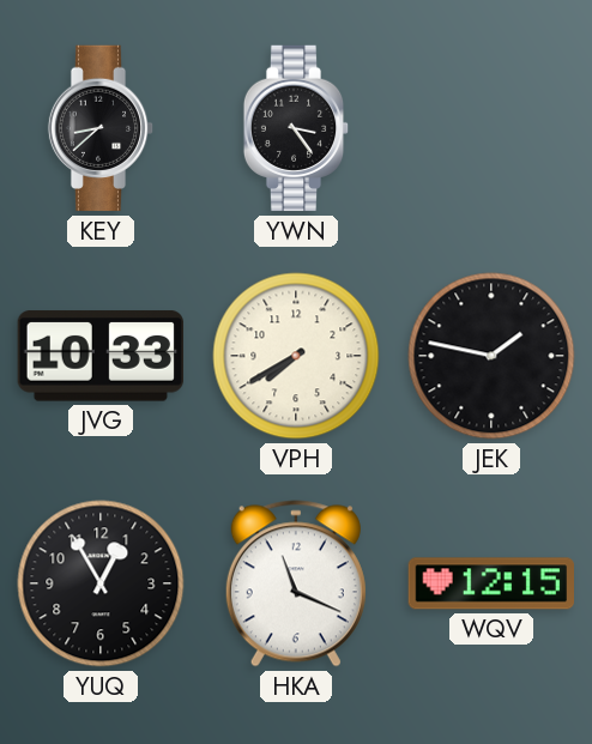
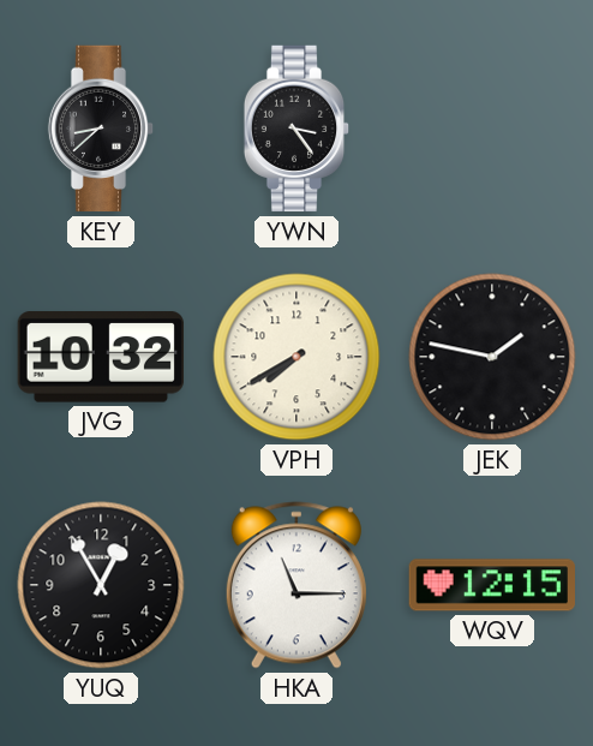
JVG: 10:33 -> 10:32
HKA: 11:19 -> 11:15
